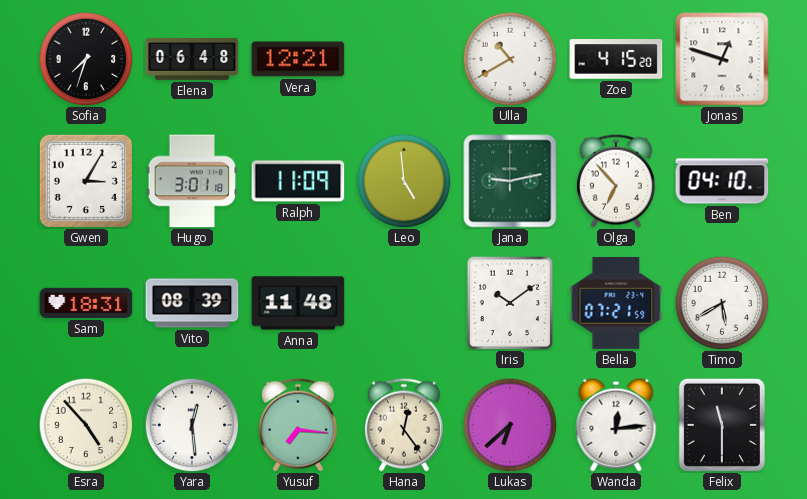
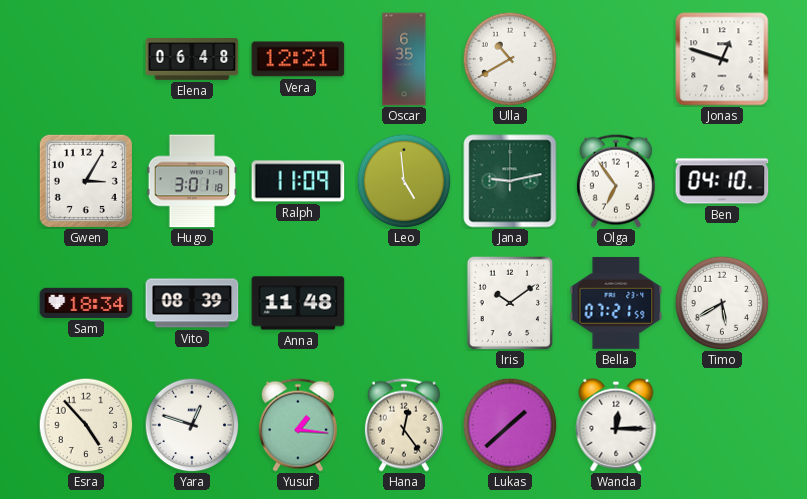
Sofia: 7:33 -> none
Oscar: none -> 6:35
Zoe: 4:15 -> none
Olga: 6:53 -> 6:54
Sam: 18:31 -> 18:34
Yara: 12:29 -> 12:48
Yusuf: 7:16 -> 1:16
Lukas: 6:38 -> 1:38
Wanda: 12:14 -> 12:15
Felix: 11:30 -> none
